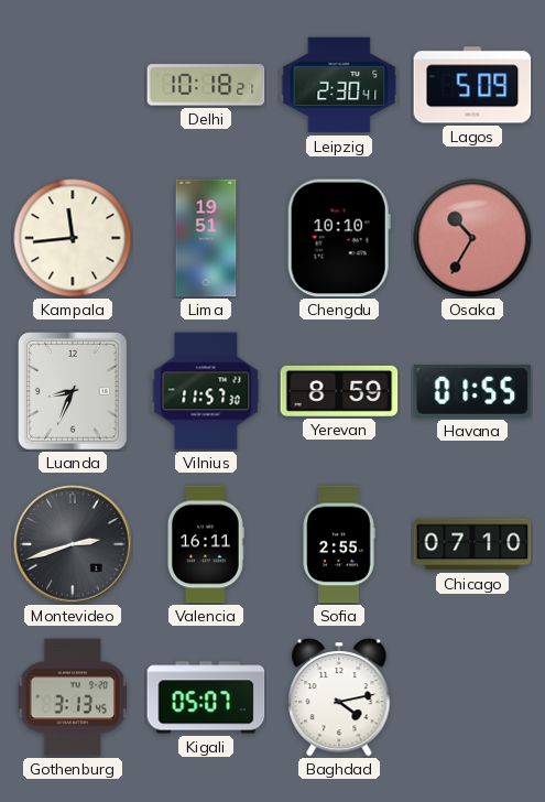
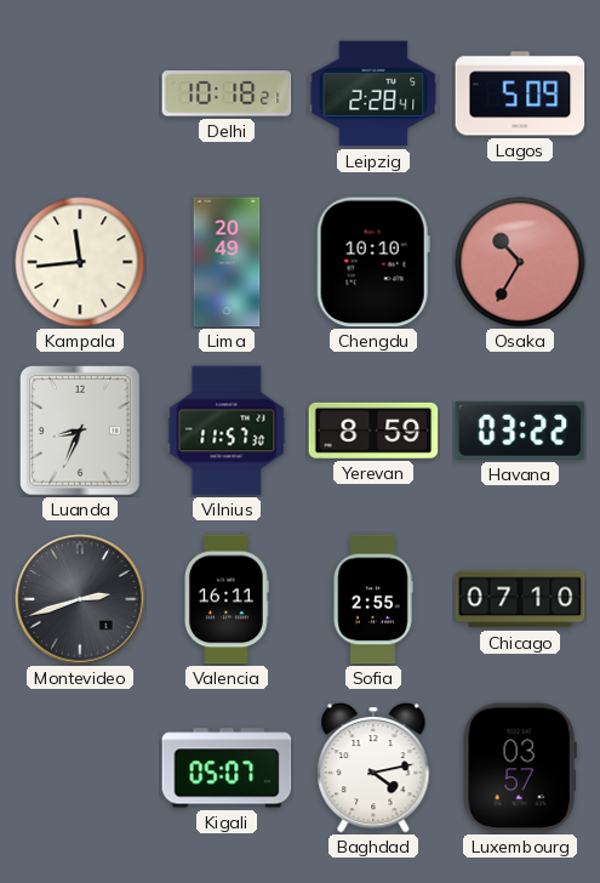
Leipzig: 2:30 -> 2:28
Lima: 19:51 -> 20:49
Havana: 01:55 -> 03:22
Gothenburg: 3:13 -> none
Luxembourg: none -> 03:57
